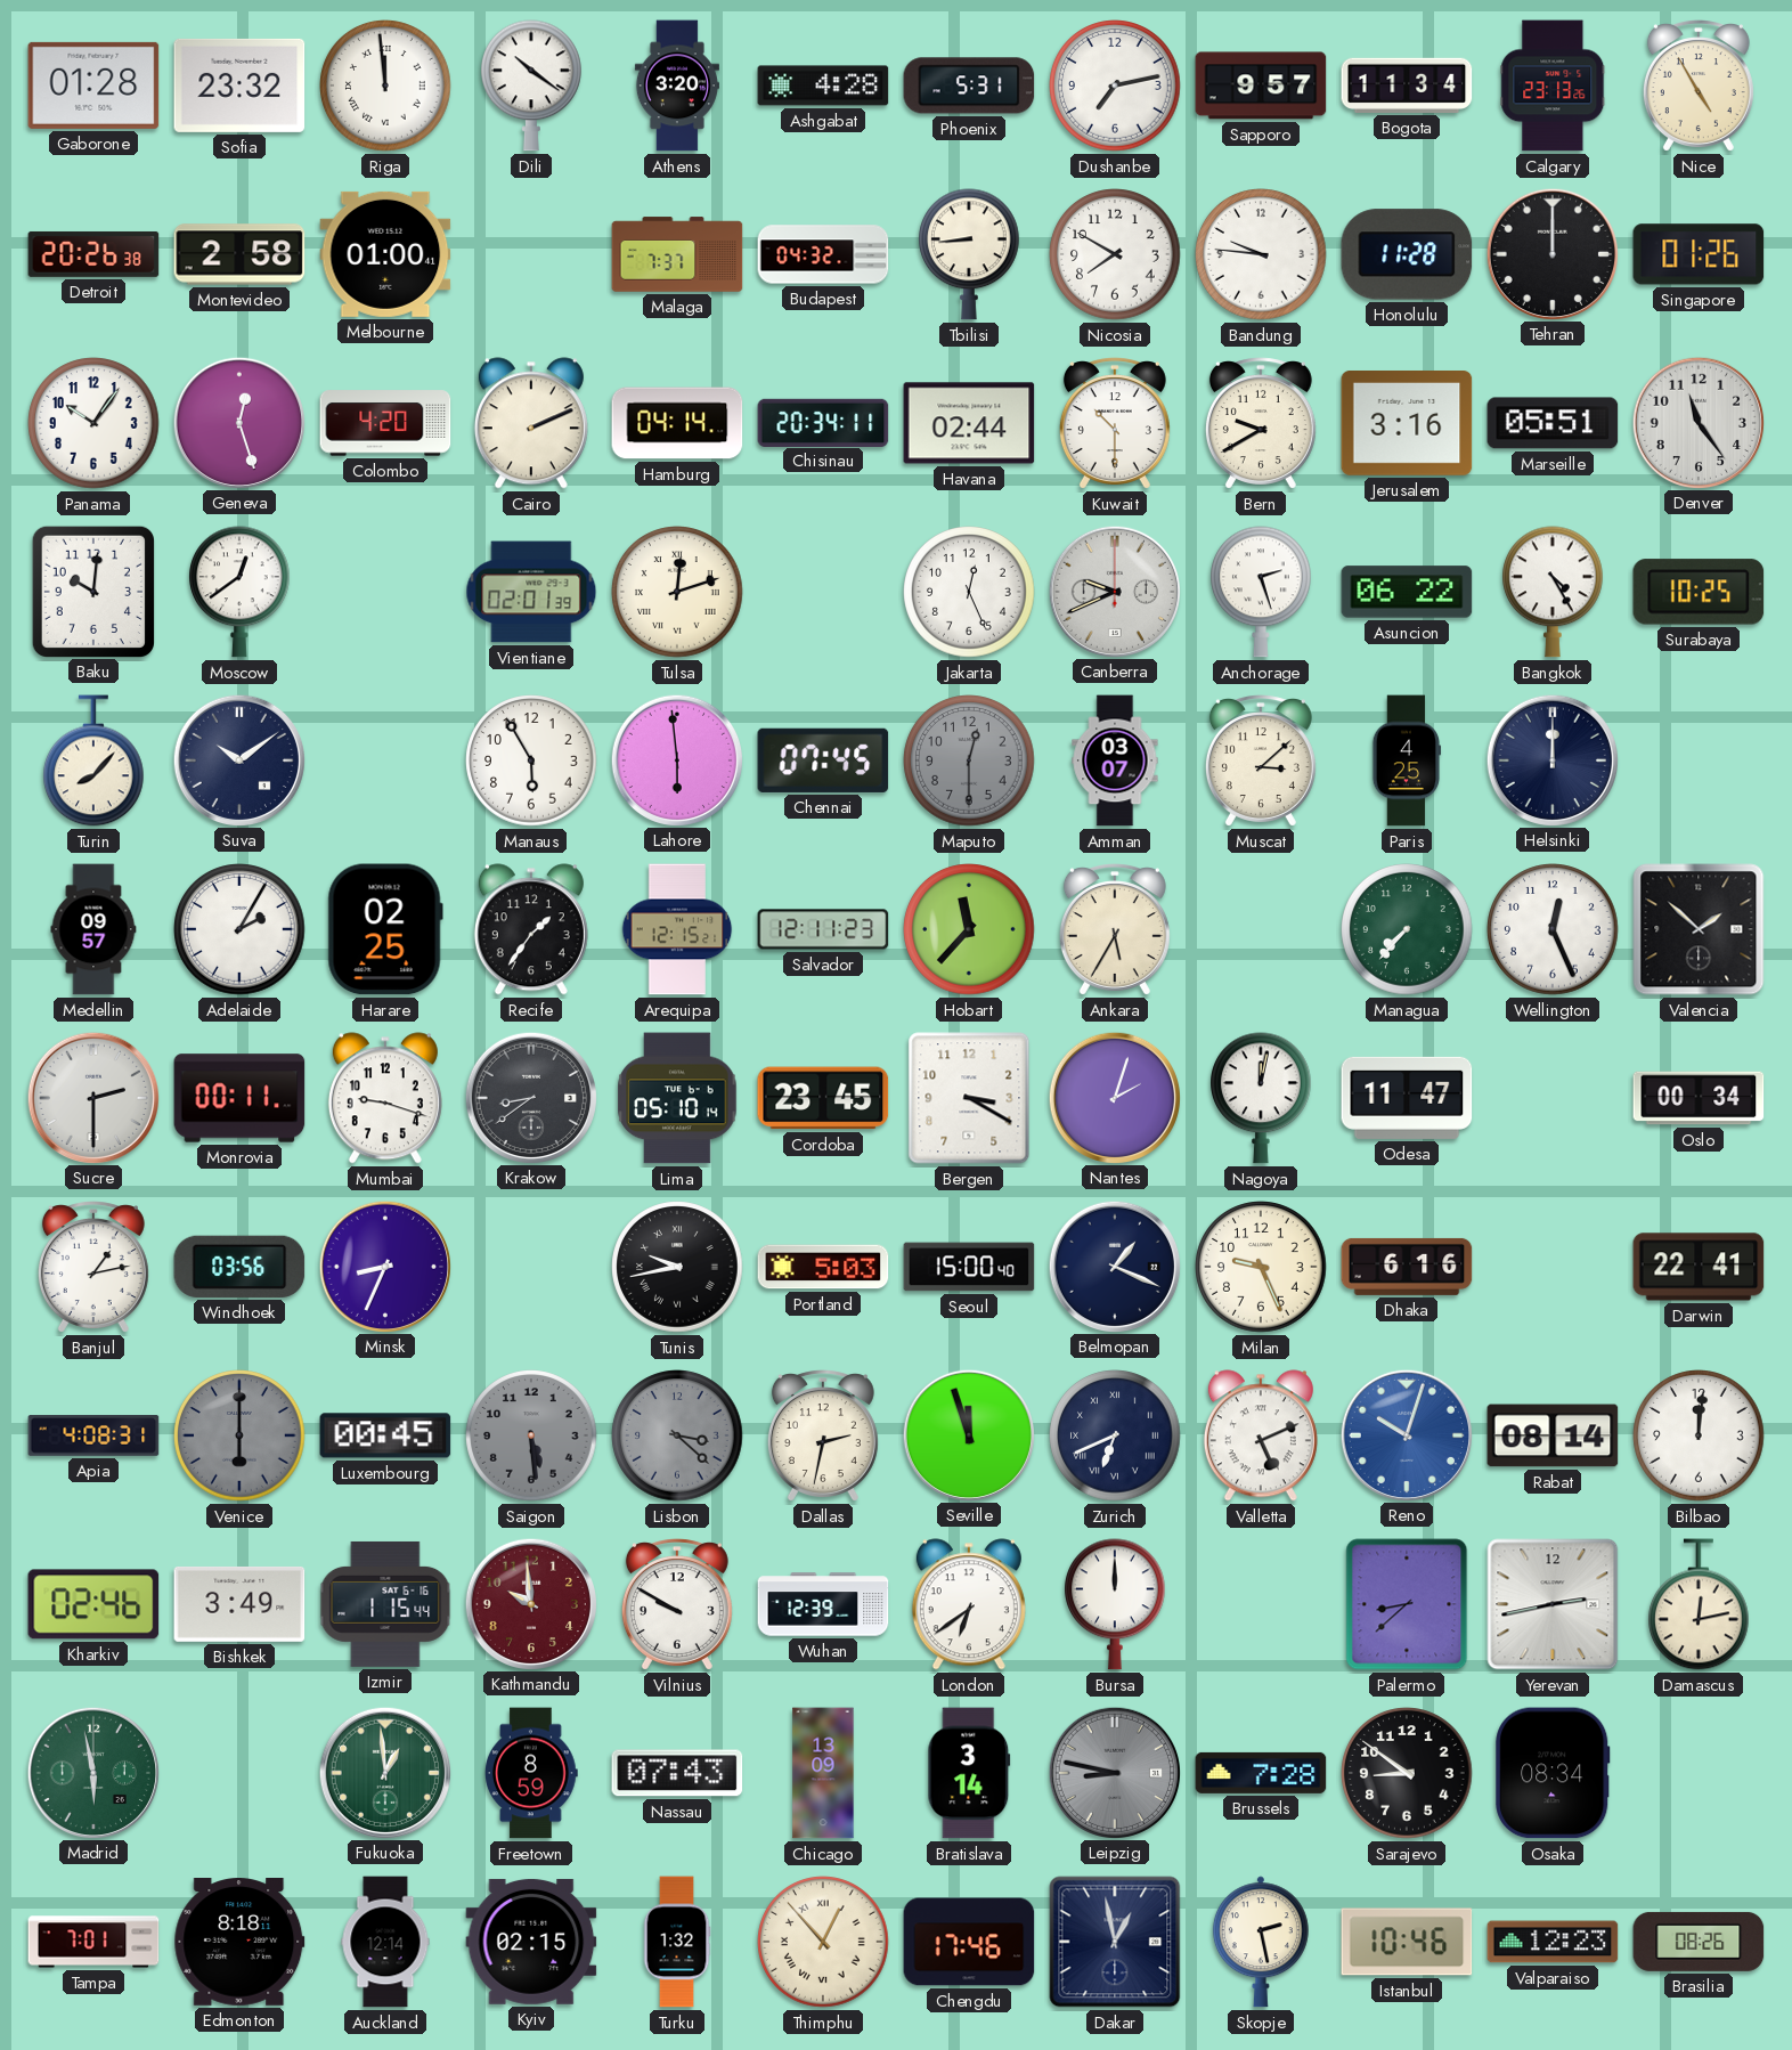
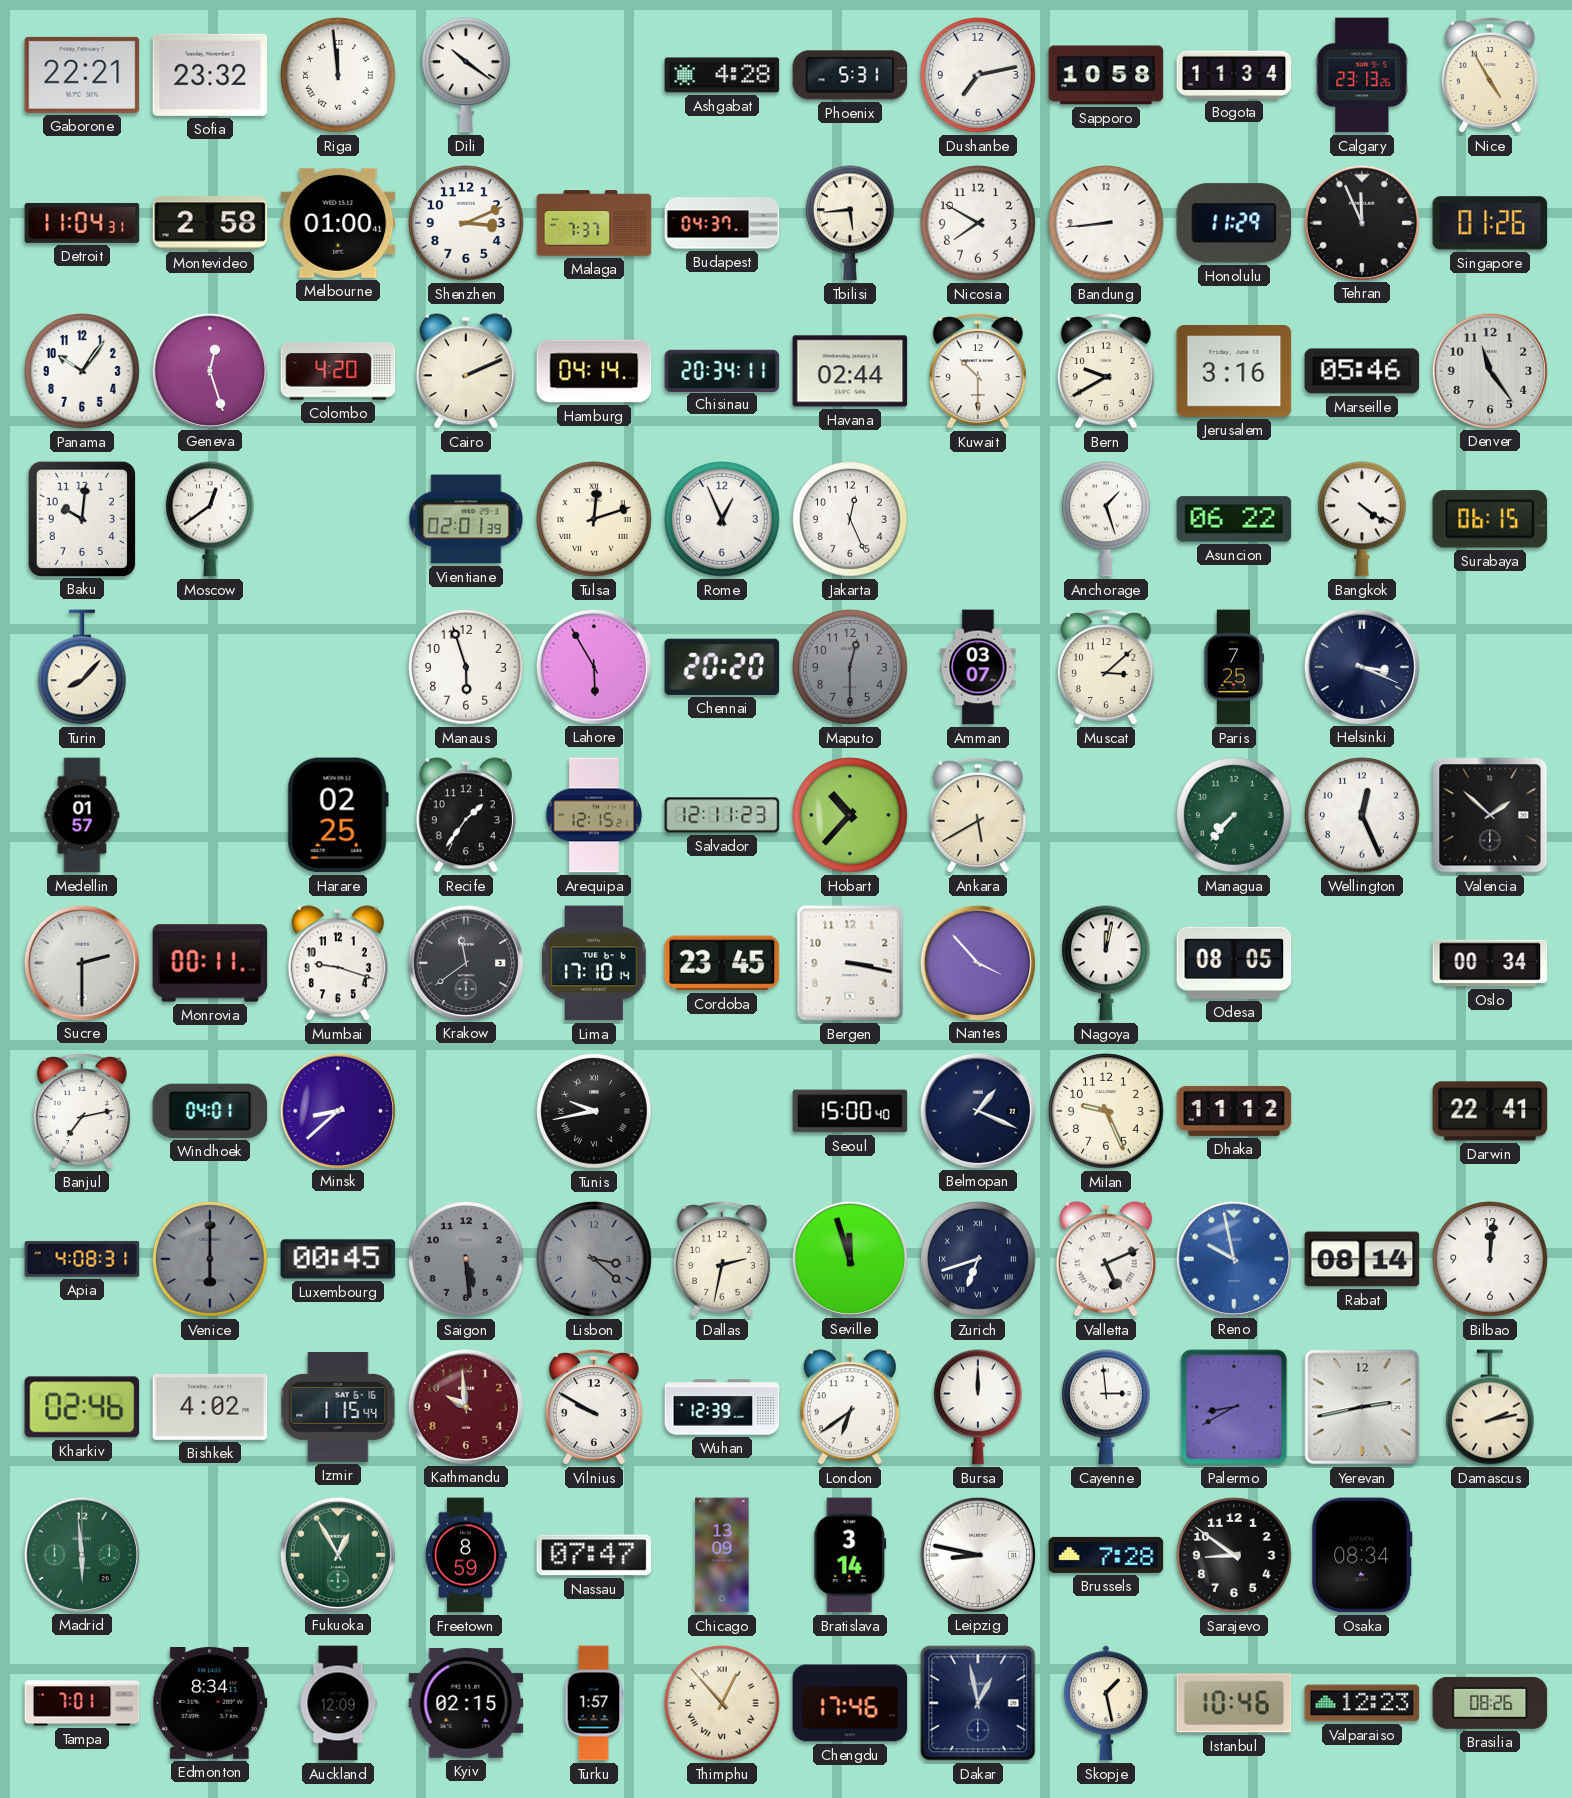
Gaborone: 01:28 -> 22:21
Athens: 3:20 -> none
Sapporo: 9:57 -> 10:58
Detroit: 20:26 -> 11:04
Shenzhen: none -> 3:11
Budapest: 04:32 -> 04:37
Tbilisi: 8:44 -> 5:44
Bandung: 9:46 -> 8:44
Honolulu: 11:28 -> 11:29
Tehran: 12:00 -> 11:56
Marseille: 05:51 -> 05:46
Rome: none -> 12:56
Canberra: 9:41 -> none
Anchorage: 2:27 -> 1:27
Bangkok: 4:25 -> 4:21
Surabaya: 10:25 -> 06:15
Suva: 10:09 -> none
Manaus: 5:55 -> 5:57
Lahore: 5:59 -> 5:55
Chennai: 07:45 -> 20:20
Paris: 4:25 -> 7:25
Helsinki: 12:00 -> 3:19
Medellin: 09:57 -> 01:57
Adelaide: 2:05 -> none
Hobart: 11:37 -> 10:37
Ankara: 5:35 -> 5:40
Krakow: 8:39 -> 11:39
Lima: 05:10 -> 17:10
Bergen: 3:20 -> 3:17
Nantes: 2:03 -> 3:53
Odesa: 11:47 -> 08:05
Banjul: 1:13 -> 7:13
Windhoek: 03:56 -> 04:01
Minsk: 8:34 -> 8:38
Portland: 5:03 -> none
Dhaka: 6:16 -> 11:12
Zurich: 6:41 -> 6:42
Reno: 10:03 -> 9:58
Bishkek: 3:49 -> 4:02
Cayenne: none -> 2:59
Palermo: 8:38 -> 8:40
Damascus: 12:13 -> 2:13
Madrid: 5:58 -> 5:59
Fukuoka: 12:59 -> 12:55
Nassau: 07:43 -> 07:47
Leipzig dial: grey -> white
Edmonton: 8:18 -> 8:34
Auckland: 12:14 -> 12:09
Turku: 1:32 -> 1:57
Skopje: 2:28 -> 1:28
